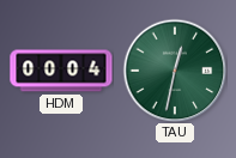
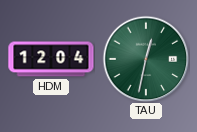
HDM: 00:04 -> 12:04
